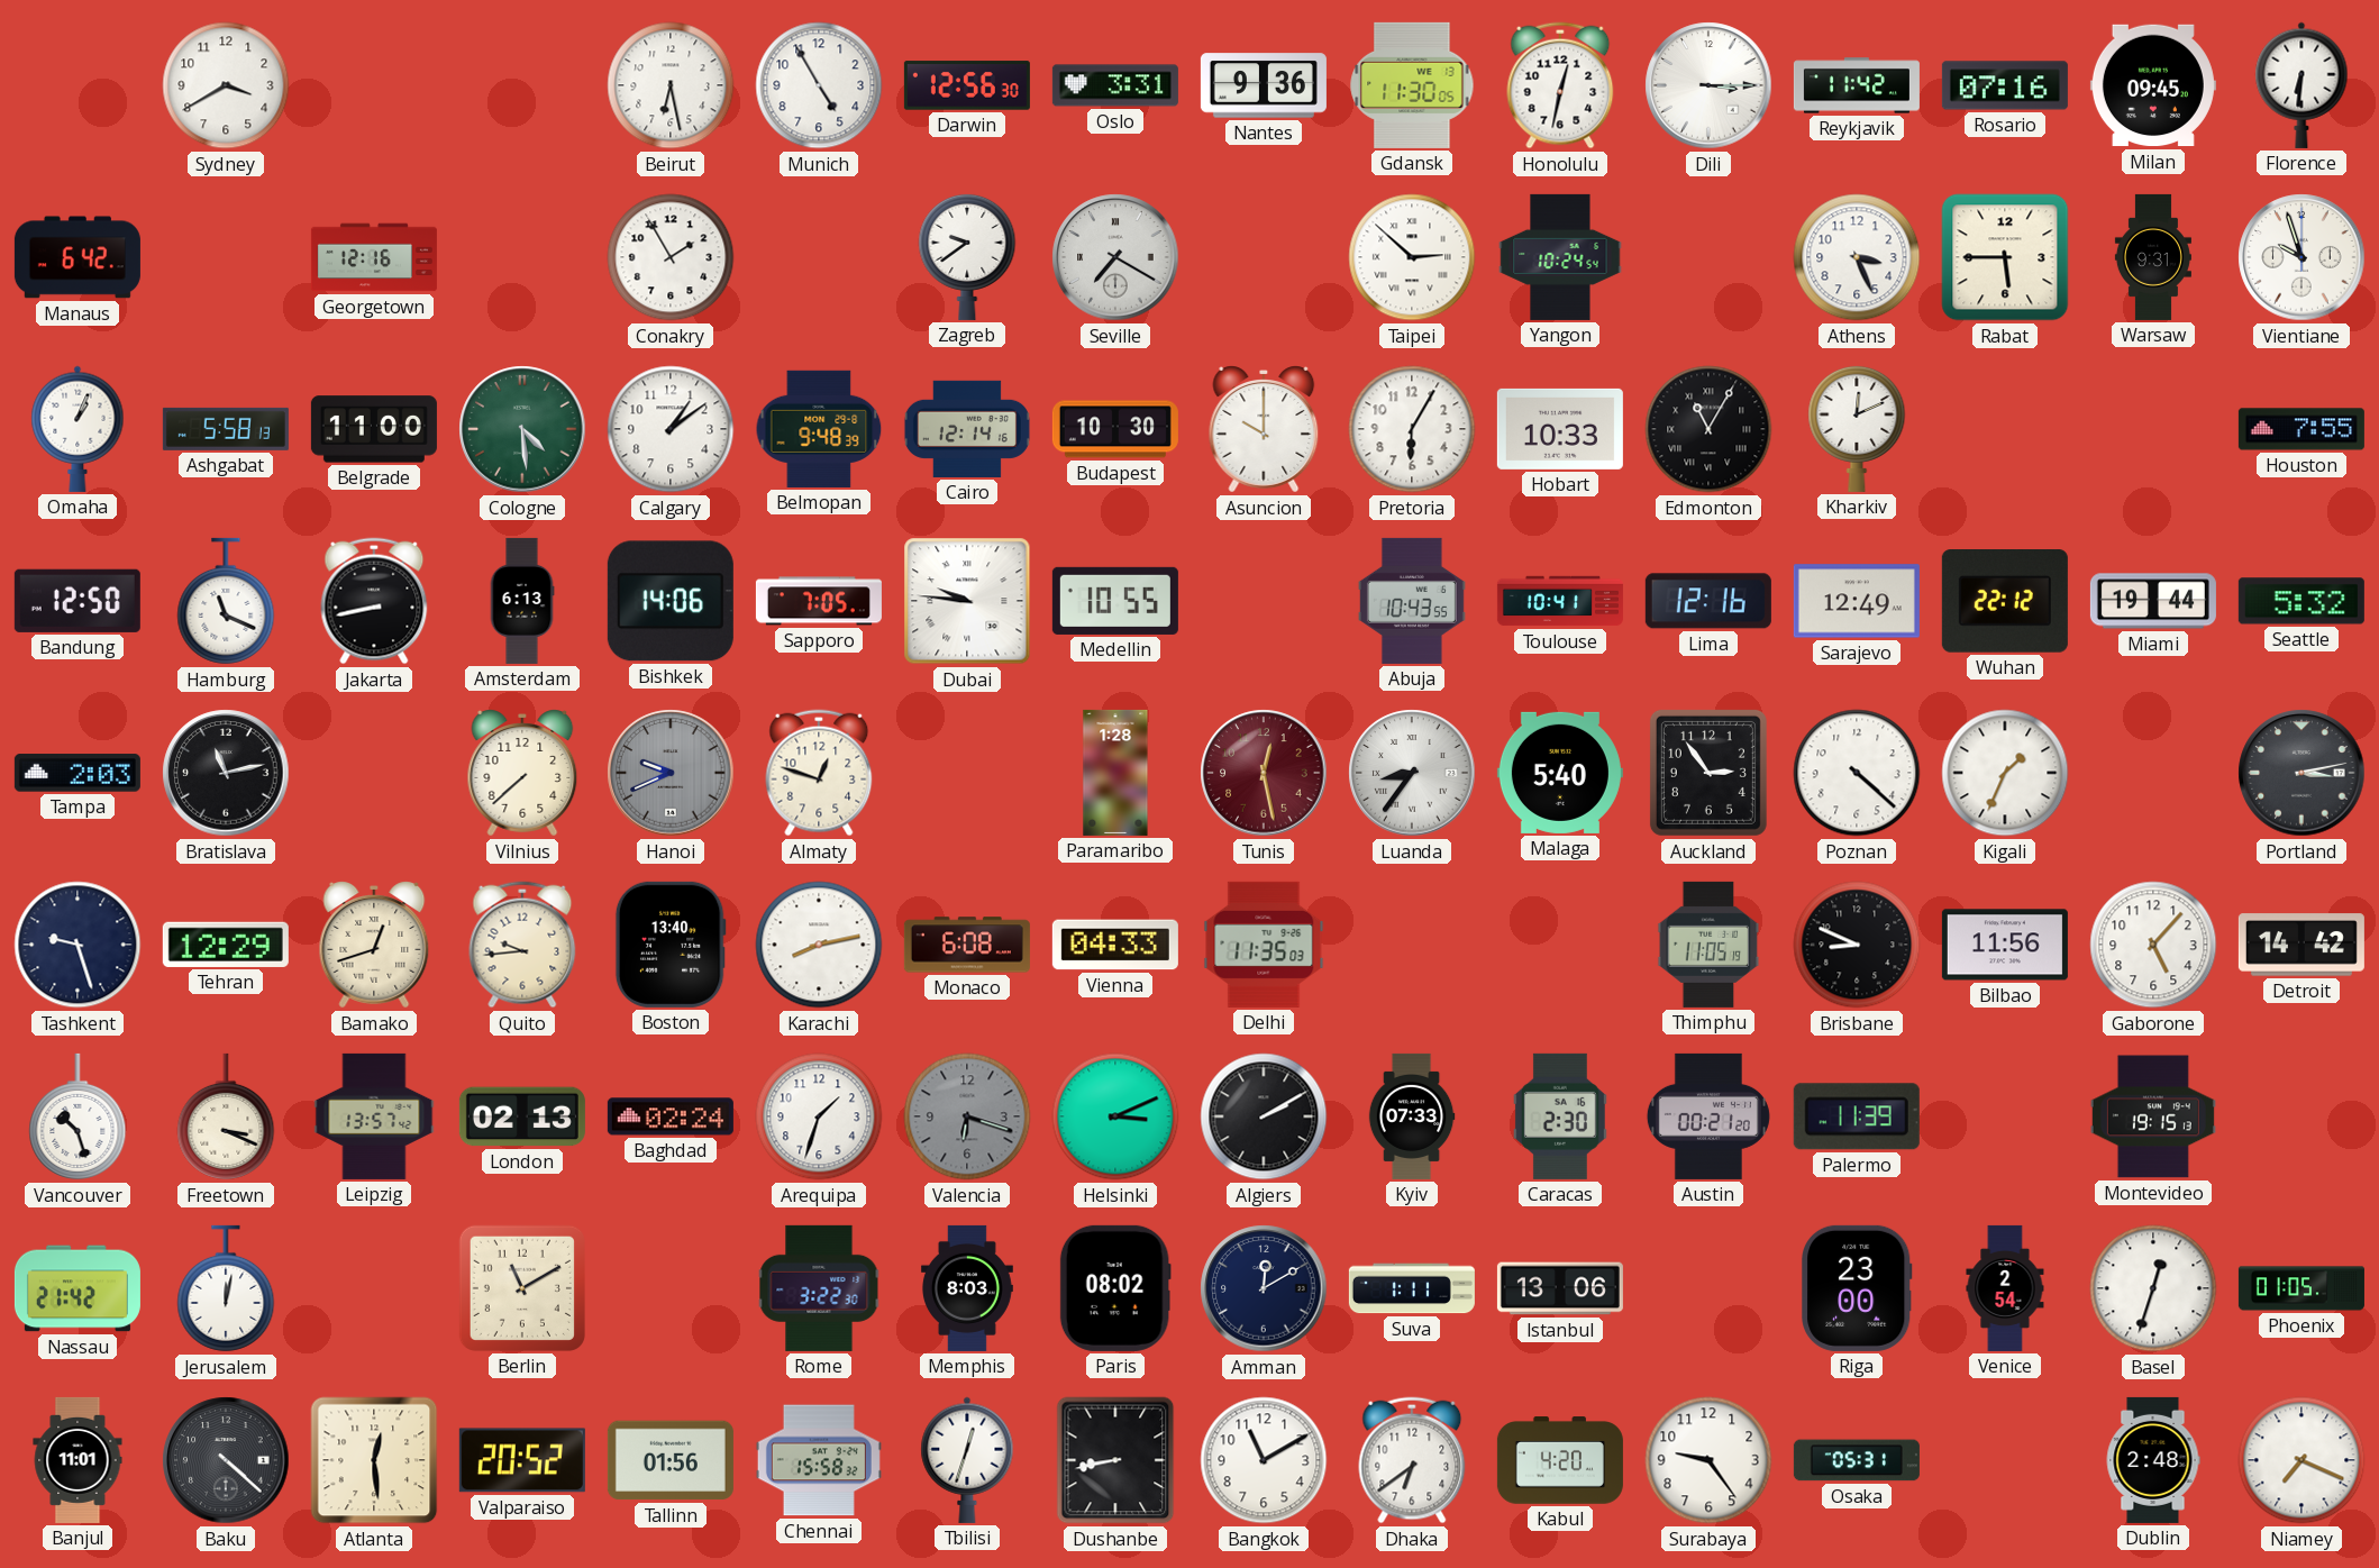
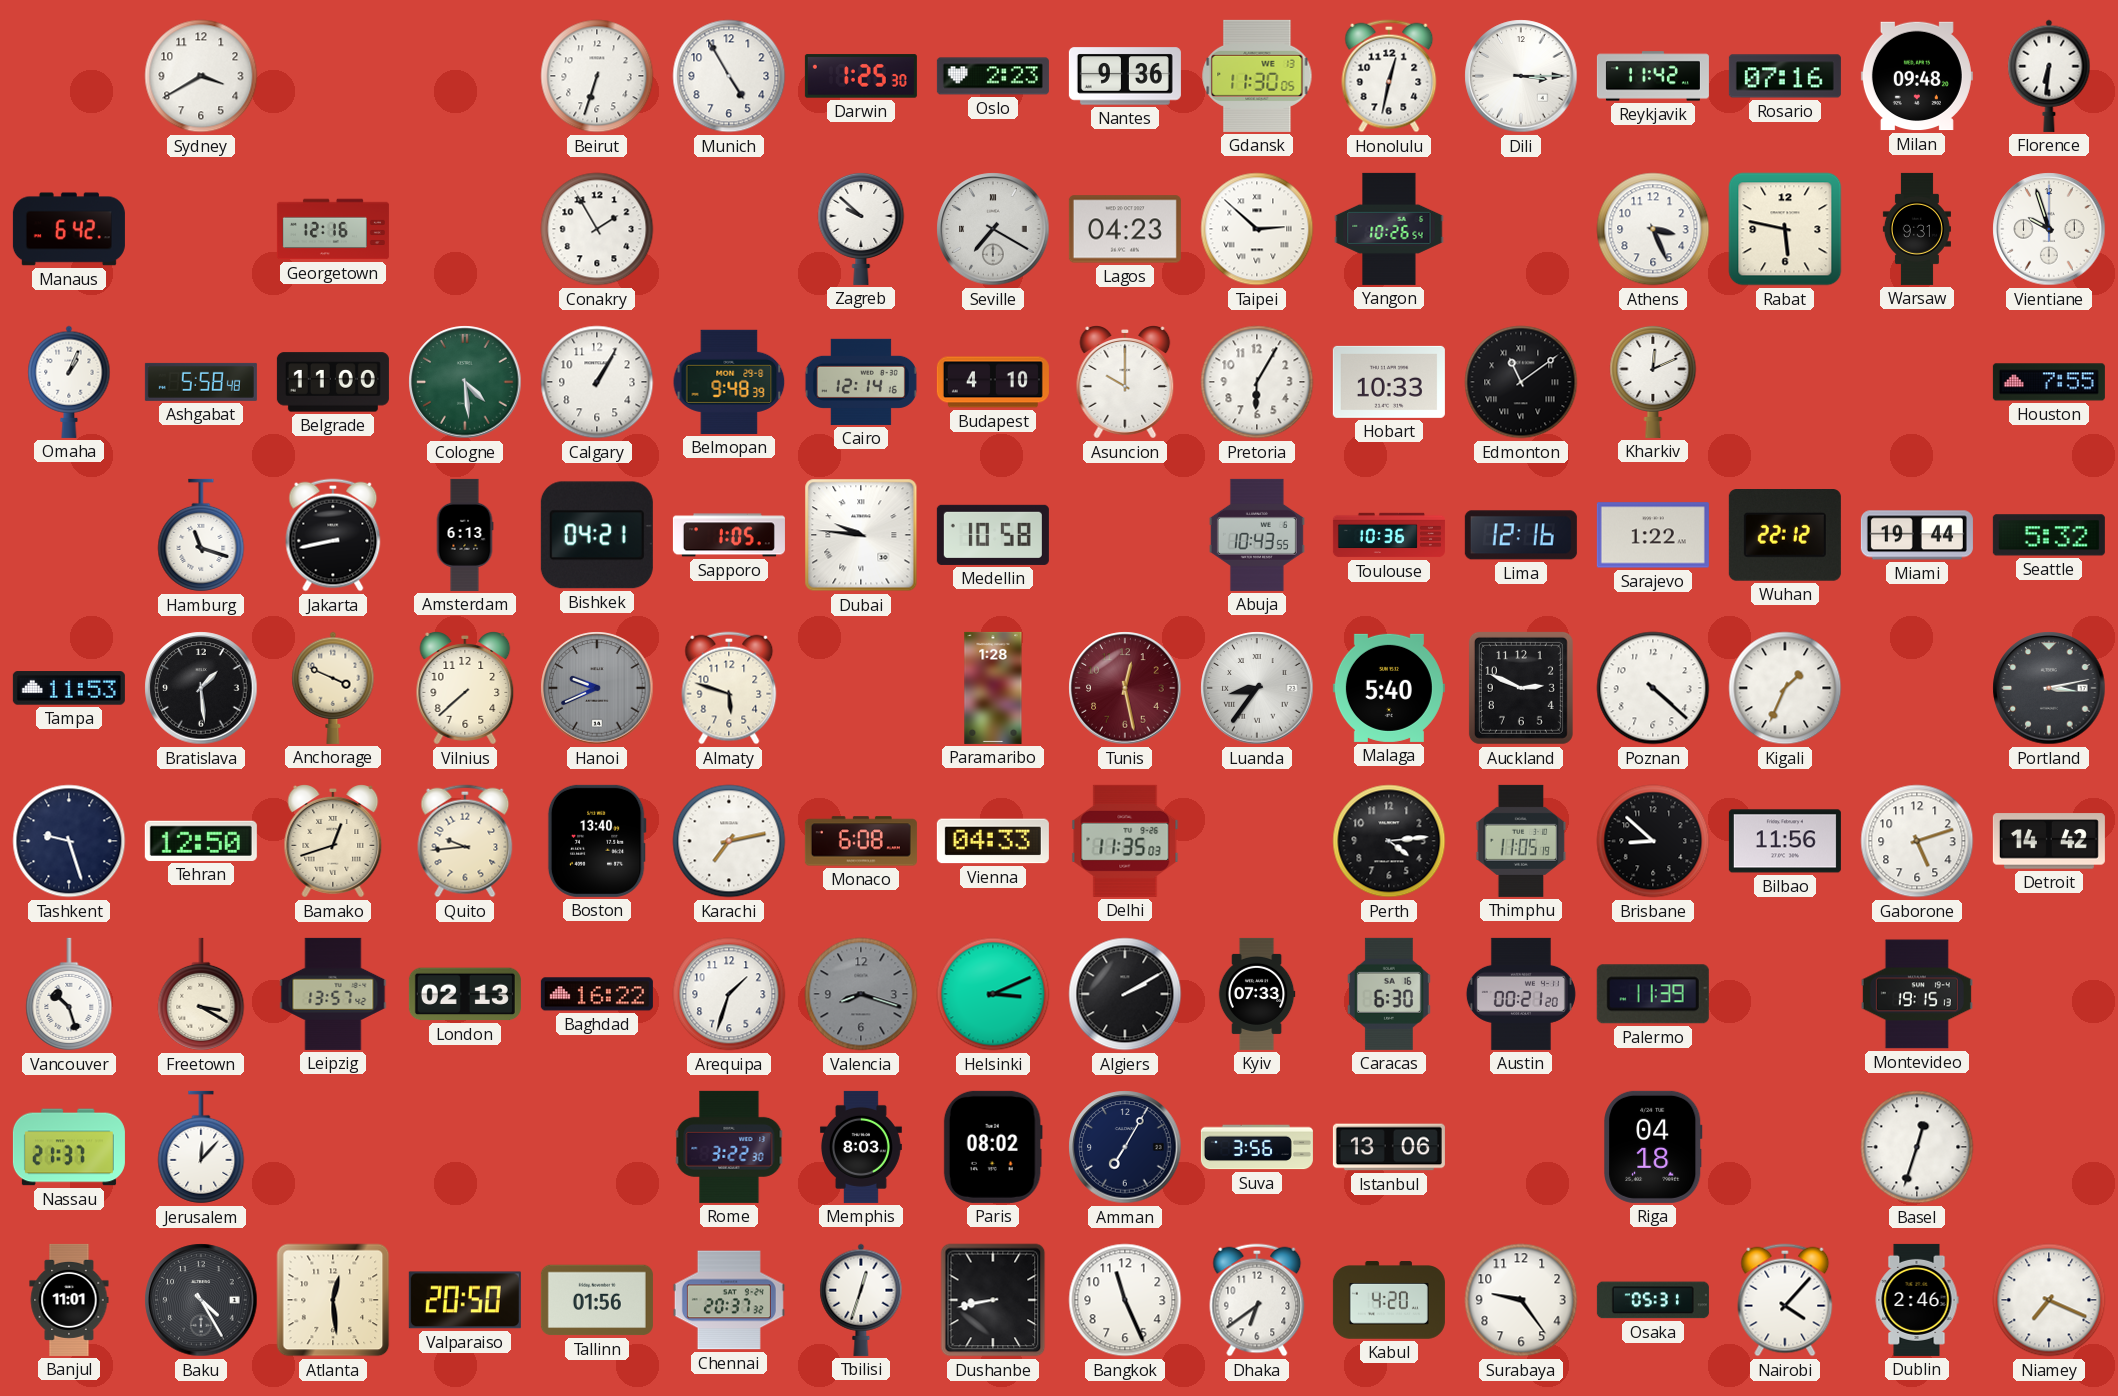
Beirut: 6:28 -> 6:33
Darwin: 12:56 -> 1:25
Oslo: 3:31 -> 2:23
Milan: 09:45 -> 09:48
Zagreb: 9:39 -> 9:52
Lagos: none -> 04:23
Yangon: 10:24 -> 10:26
Rabat: 5:45 -> 5:47
Ashgabat: 5:58:13 -> 5:58:48
Calgary: 1:09 -> 1:05
Budapest: 10:30 -> 4:10
Edmonton: 11:05 -> 11:09
Bandung: 12:50 -> none
Hamburg: 11:19 -> 11:18
Bishkek: 14:06 -> 04:21
Sapporo: 7:05 -> 1:05
Medellin: 10:55 -> 10:58
Toulouse: 10:41 -> 10:36
Sarajevo: 12:49 -> 1:22
Tampa: 2:03 -> 11:53
Bratislava: 11:13 -> 1:29
Anchorage: none -> 3:49
Almaty: 12:48 -> 5:48
Auckland: 2:54 -> 2:49
Tehran: 12:29 -> 12:50
Karachi: 8:13 -> 7:13
Perth: none -> 4:14
Brisbane: 8:49 -> 8:52
Gaborone: 5:07 -> 5:12
Freetown: 3:19 -> 3:20
Baghdad: 02:24 -> 16:22
Valencia: 6:18 -> 8:18
Caracas: 2:30 -> 6:30
Nassau: 21:42 -> 21:37
Jerusalem: 12:02 -> 12:07
Berlin: 11:10 -> none
Amman: 12:10 -> 7:05
Suva: 1:11 -> 3:56
Riga: 23:00 -> 04:18
Venice: 2:54 -> none
Phoenix: 01:05 -> none
Baku: 4:22 -> 4:25
Valparaiso: 20:52 -> 20:50
Chennai: 15:58 -> 20:37
Bangkok: 11:10 -> 11:26
Nairobi: none -> 4:07
Dublin: 2:48 -> 2:46
